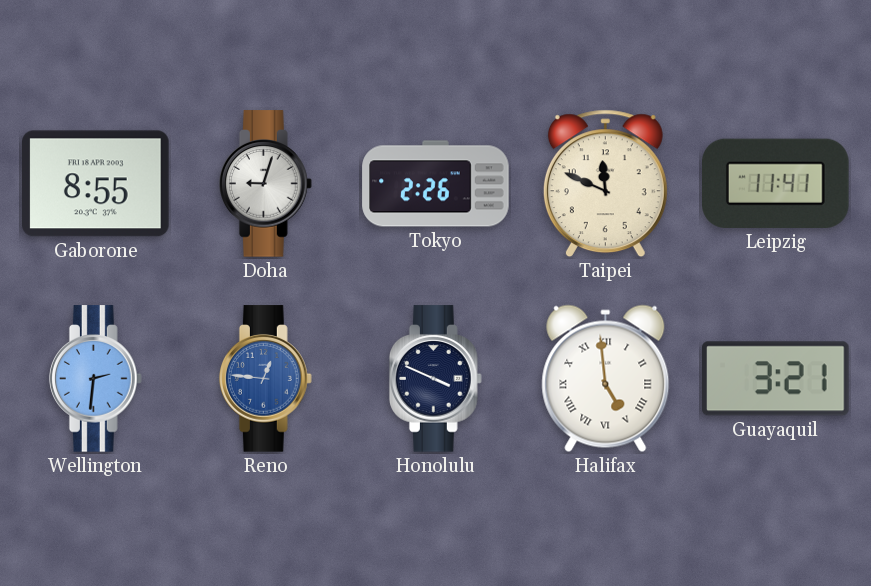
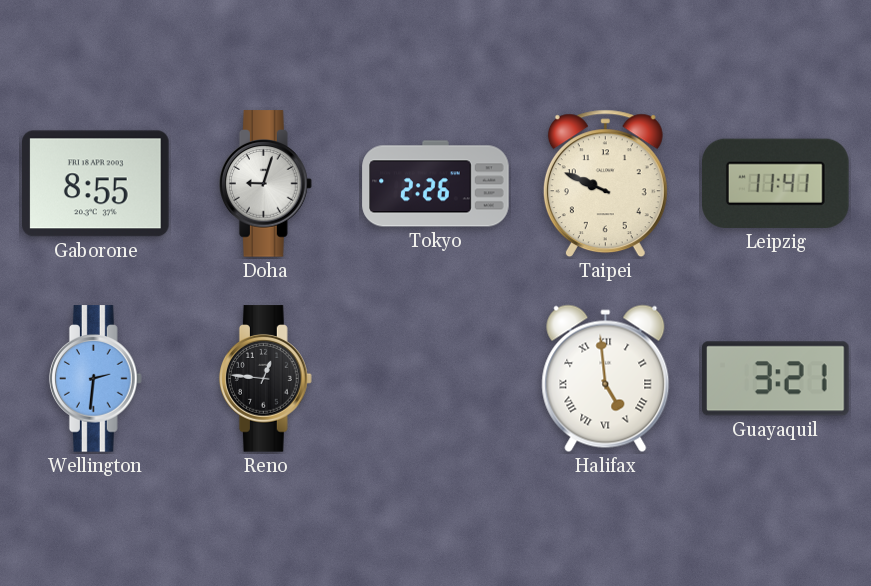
Taipei: 11:49 -> 9:49
Reno dial: blue -> black
Honolulu: 3:49 -> none
